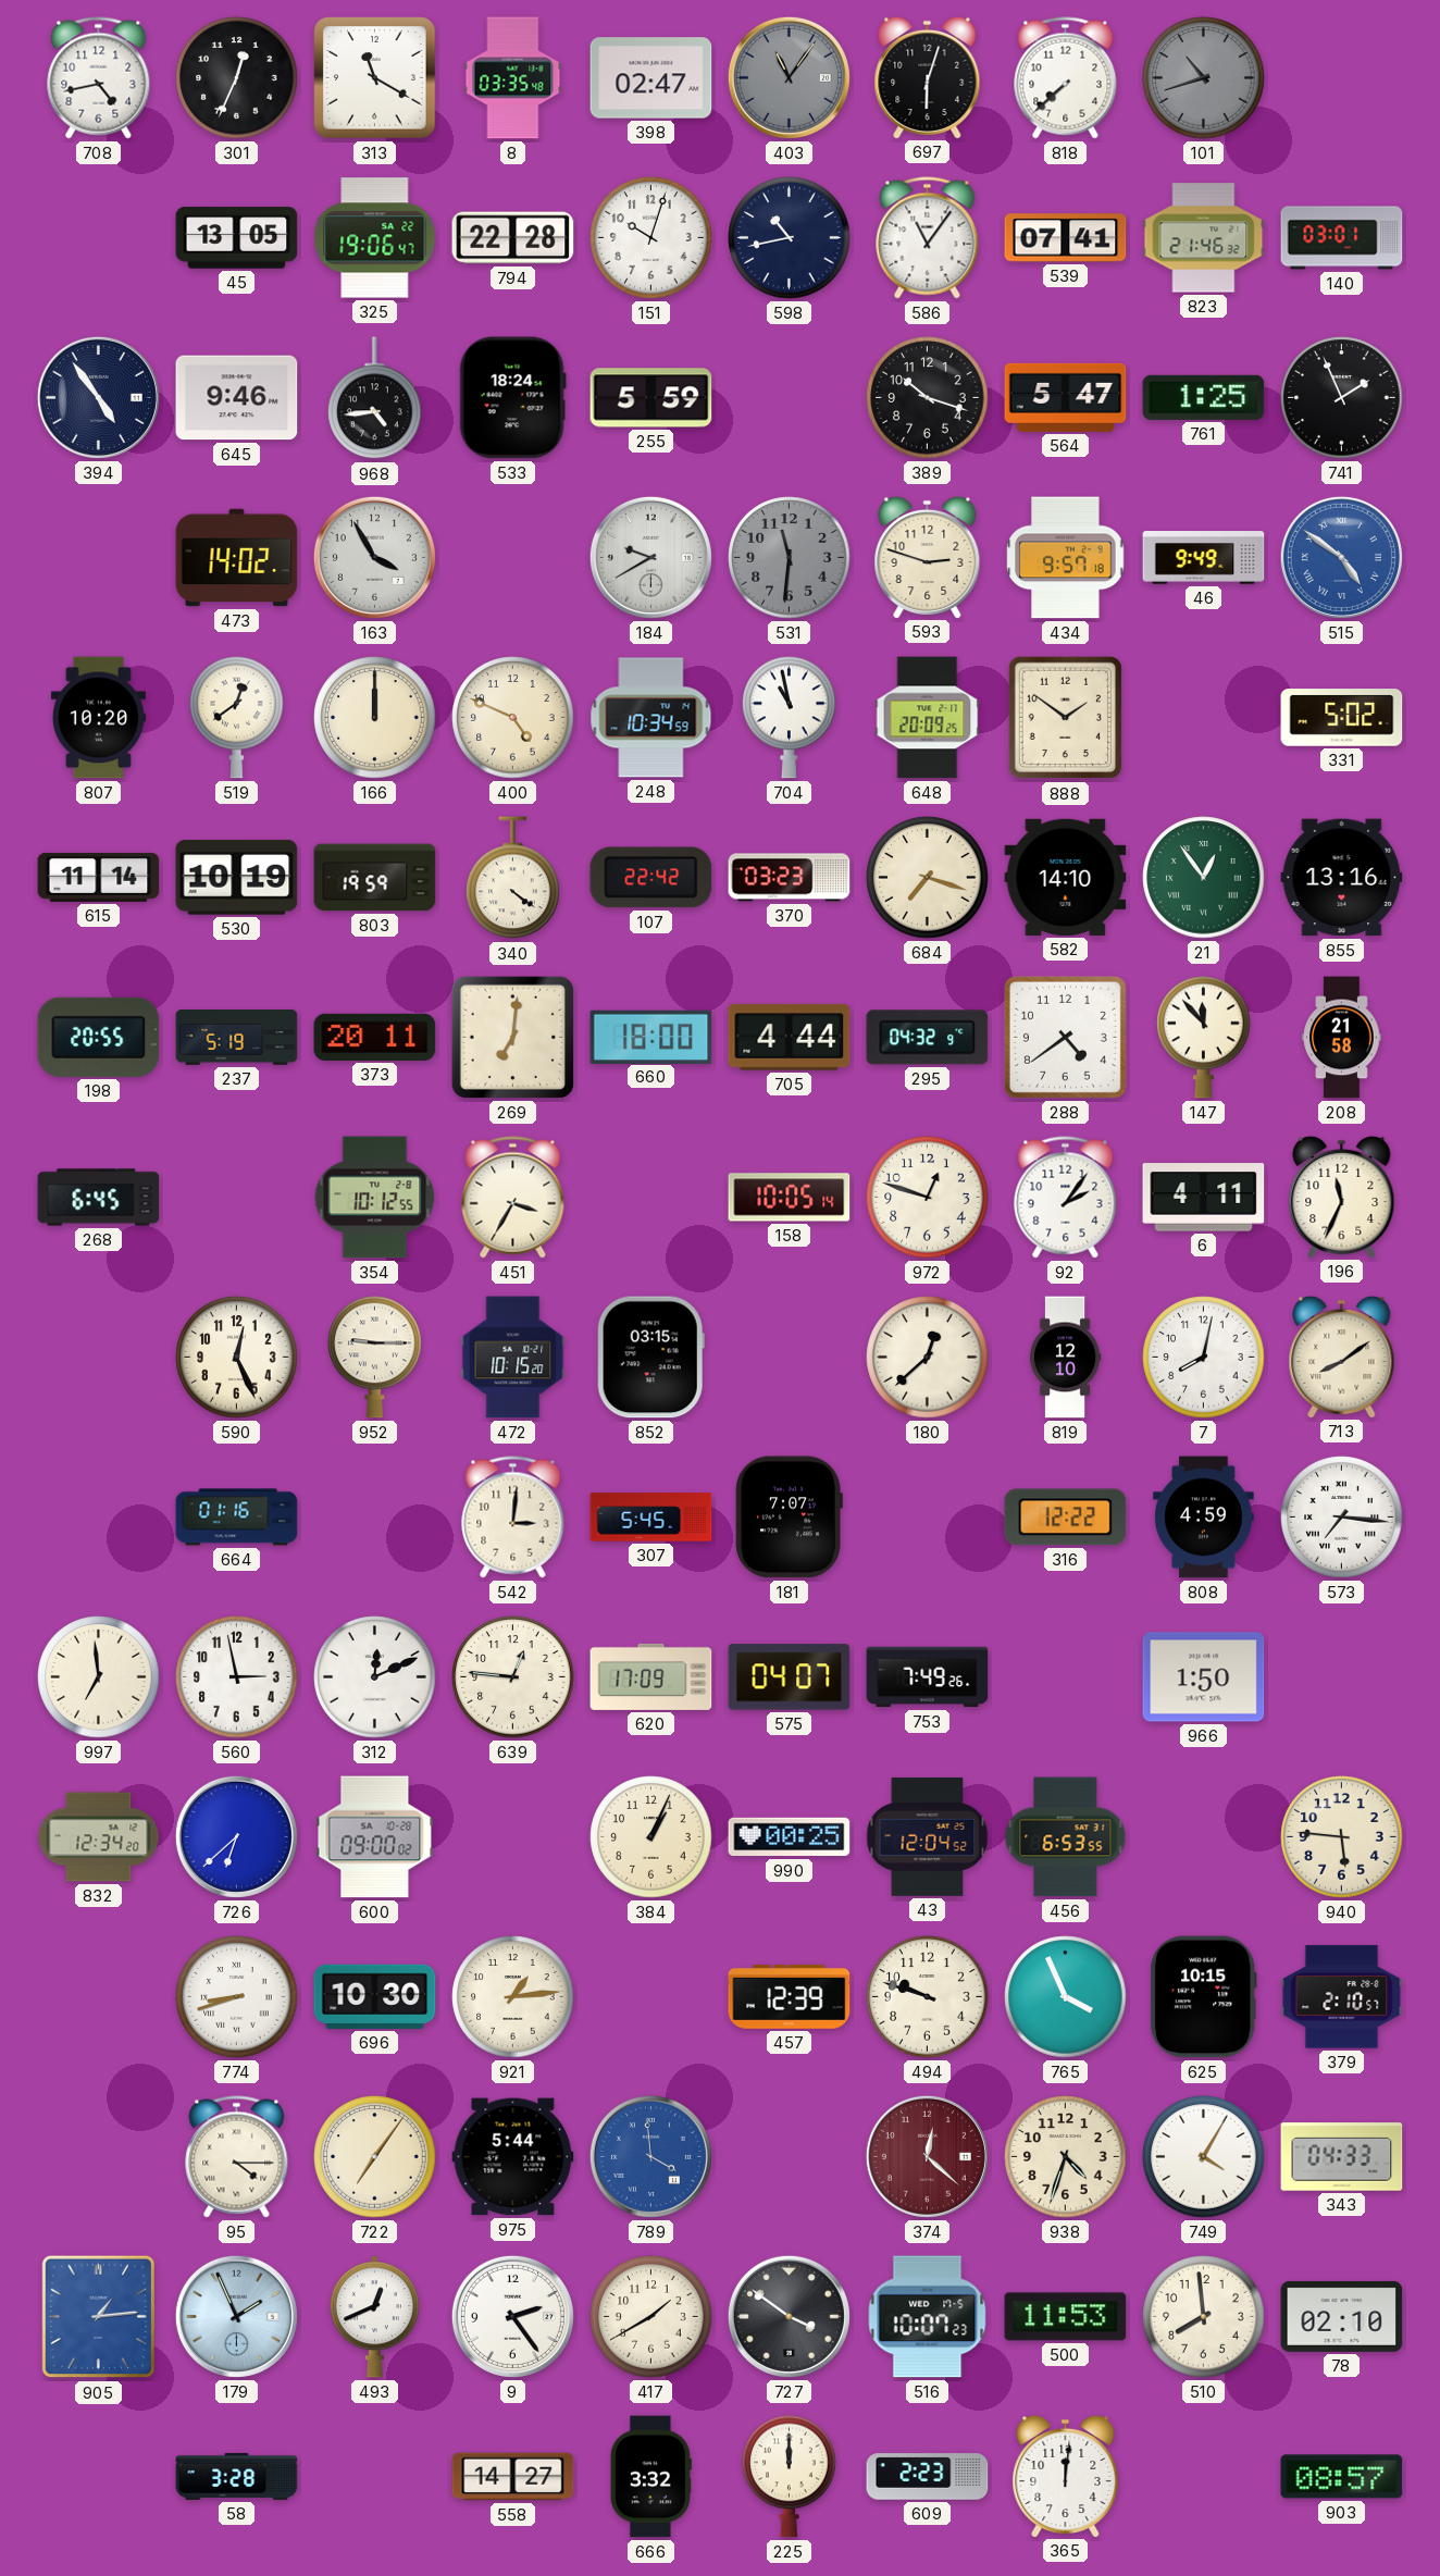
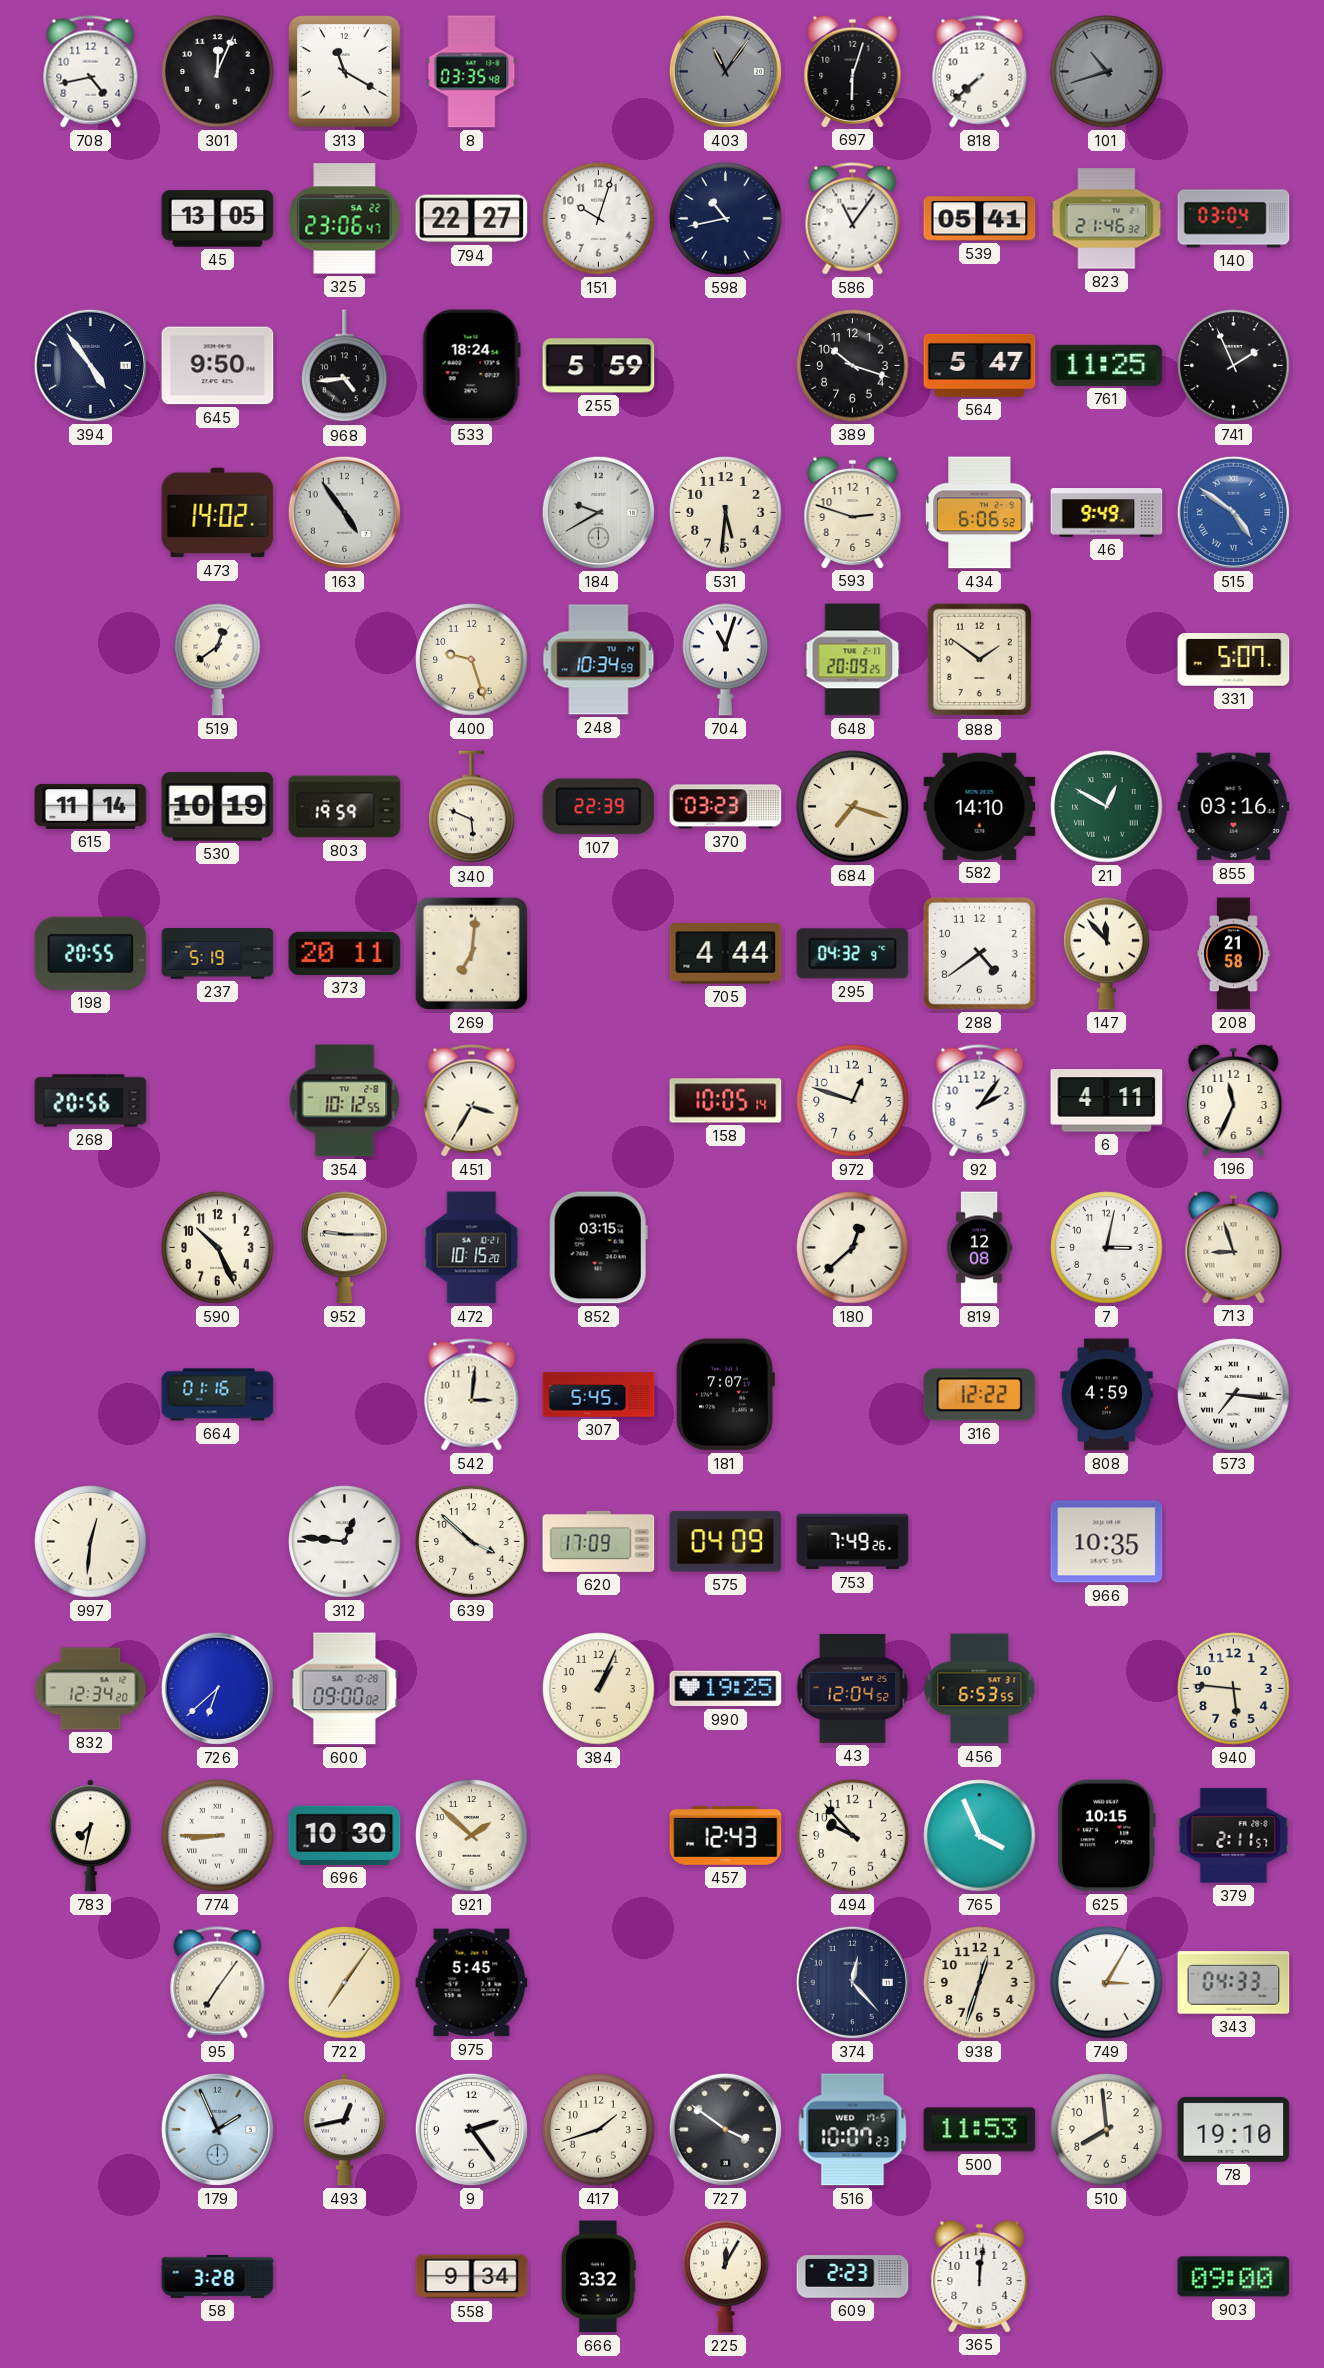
301: 12:34 -> 12:04
398: 02:47 -> none
325: 19:06 -> 23:06
794: 22:28 -> 22:27
539: 07:41 -> 05:41
140: 03:01 -> 03:04
645: 9:46 -> 9:50
761: 1:25 -> 11:25
163: 3:55 -> 4:54
531: 11:31 -> 5:31
531 dial: grey -> cream
434: 9:57 -> 6:06
807: 10:20 -> none
166: 12:00 -> none
400: 4:49 -> 9:27
704: 10:58 -> 11:03
331: 5:02 -> 5:07
340: 4:21 -> 5:49
107: 22:42 -> 22:39
21: 12:54 -> 12:50
855: 13:16 -> 03:16
660: 18:00 -> none
268: 6:45 -> 20:56
590: 12:26 -> 10:26
819: 12:10 -> 12:08
7: 8:02 -> 3:02
713: 8:09 -> 8:57
997: 6:59 -> 12:31
560: 2:58 -> none
312: 12:11 -> 12:46
639: 12:46 -> 3:52
575: 04:07 -> 04:09
966: 1:50 -> 10:35
990: 00:25 -> 19:25
783: none -> 7:32
774: 8:42 -> 8:45
921: 1:14 -> 1:52
457: 12:39 -> 12:43
494: 9:48 -> 9:53
379: 2:10 -> 2:11
95: 4:15 -> 7:06
975: 5:44 -> 5:45
789: 3:59 -> none
374: 12:22 -> 12:23
374 dial: burgundy -> navy
938: 4:33 -> 12:33
749: 4:05 -> 3:05
905: 1:14 -> none
493: 12:41 -> 12:43
417: 1:40 -> 1:42
78: 02:10 -> 19:10
558: 14:27 -> 9:34
225: 12:00 -> 12:05
903: 08:57 -> 09:00
